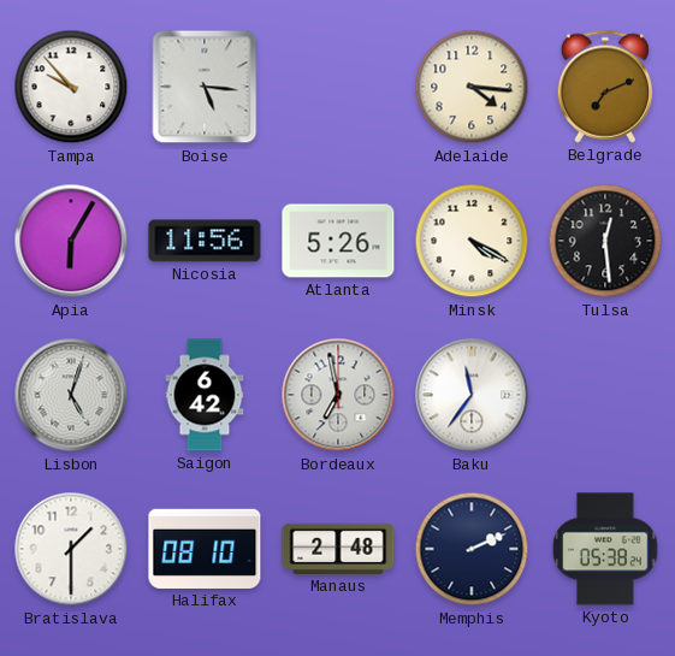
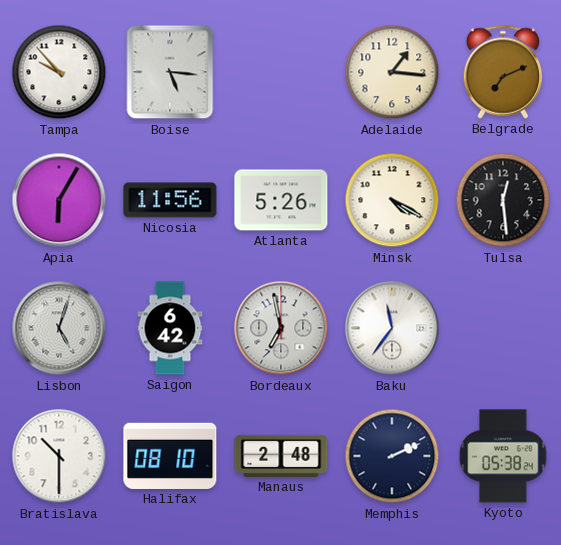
Adelaide: 4:16 -> 1:16
Bratislava: 1:30 -> 10:30
